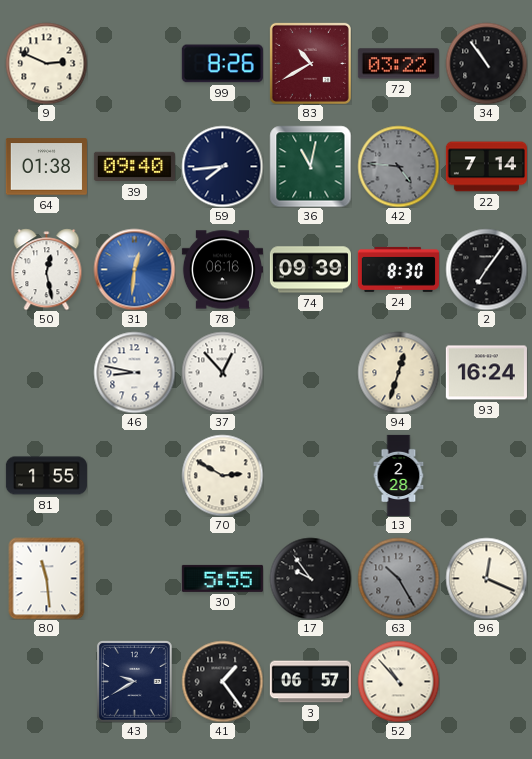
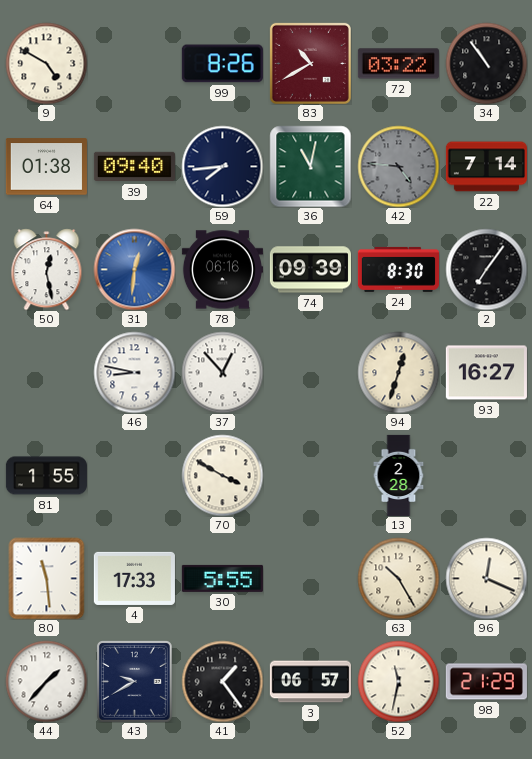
9: 2:49 -> 4:50
93: 16:24 -> 16:27
70: 2:50 -> 3:50
4: none -> 17:33
17: 9:54 -> none
63 dial: grey -> cream
44: none -> 1:37
52: 10:53 -> 11:32
98: none -> 21:29
